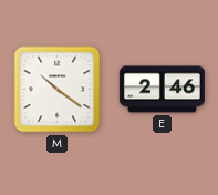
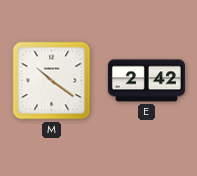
E: 2:46 -> 2:42
